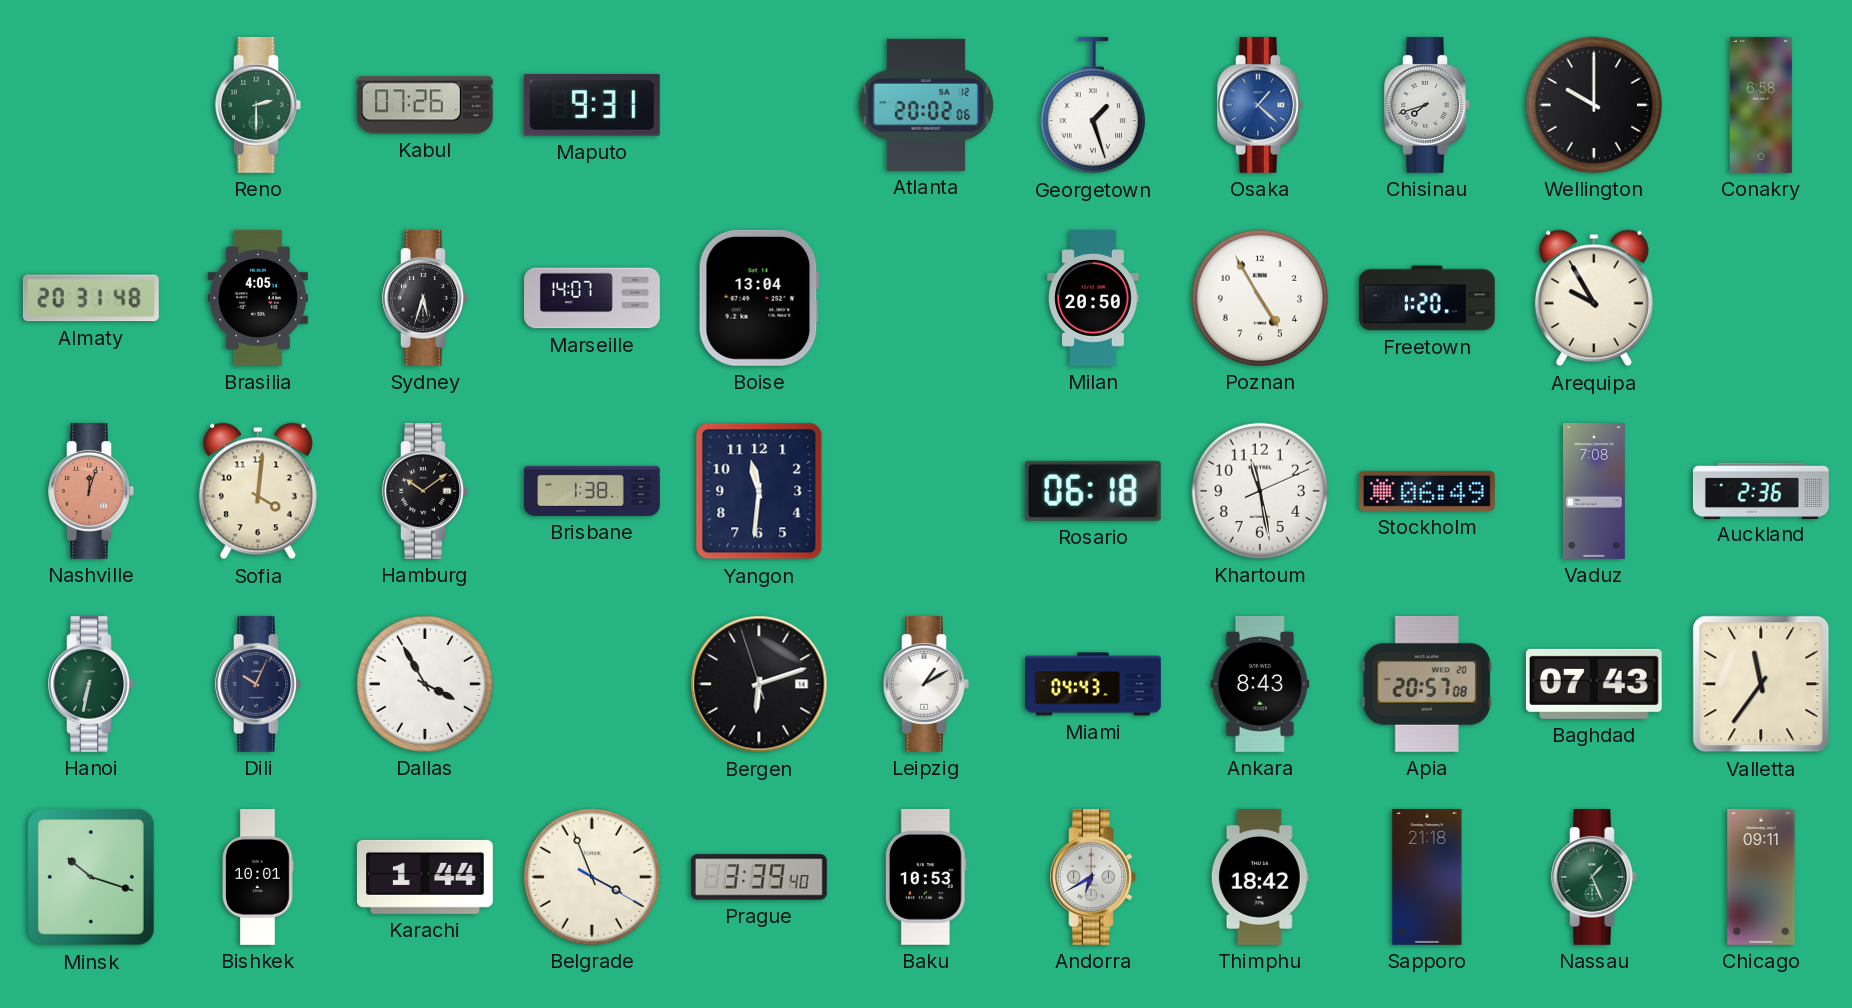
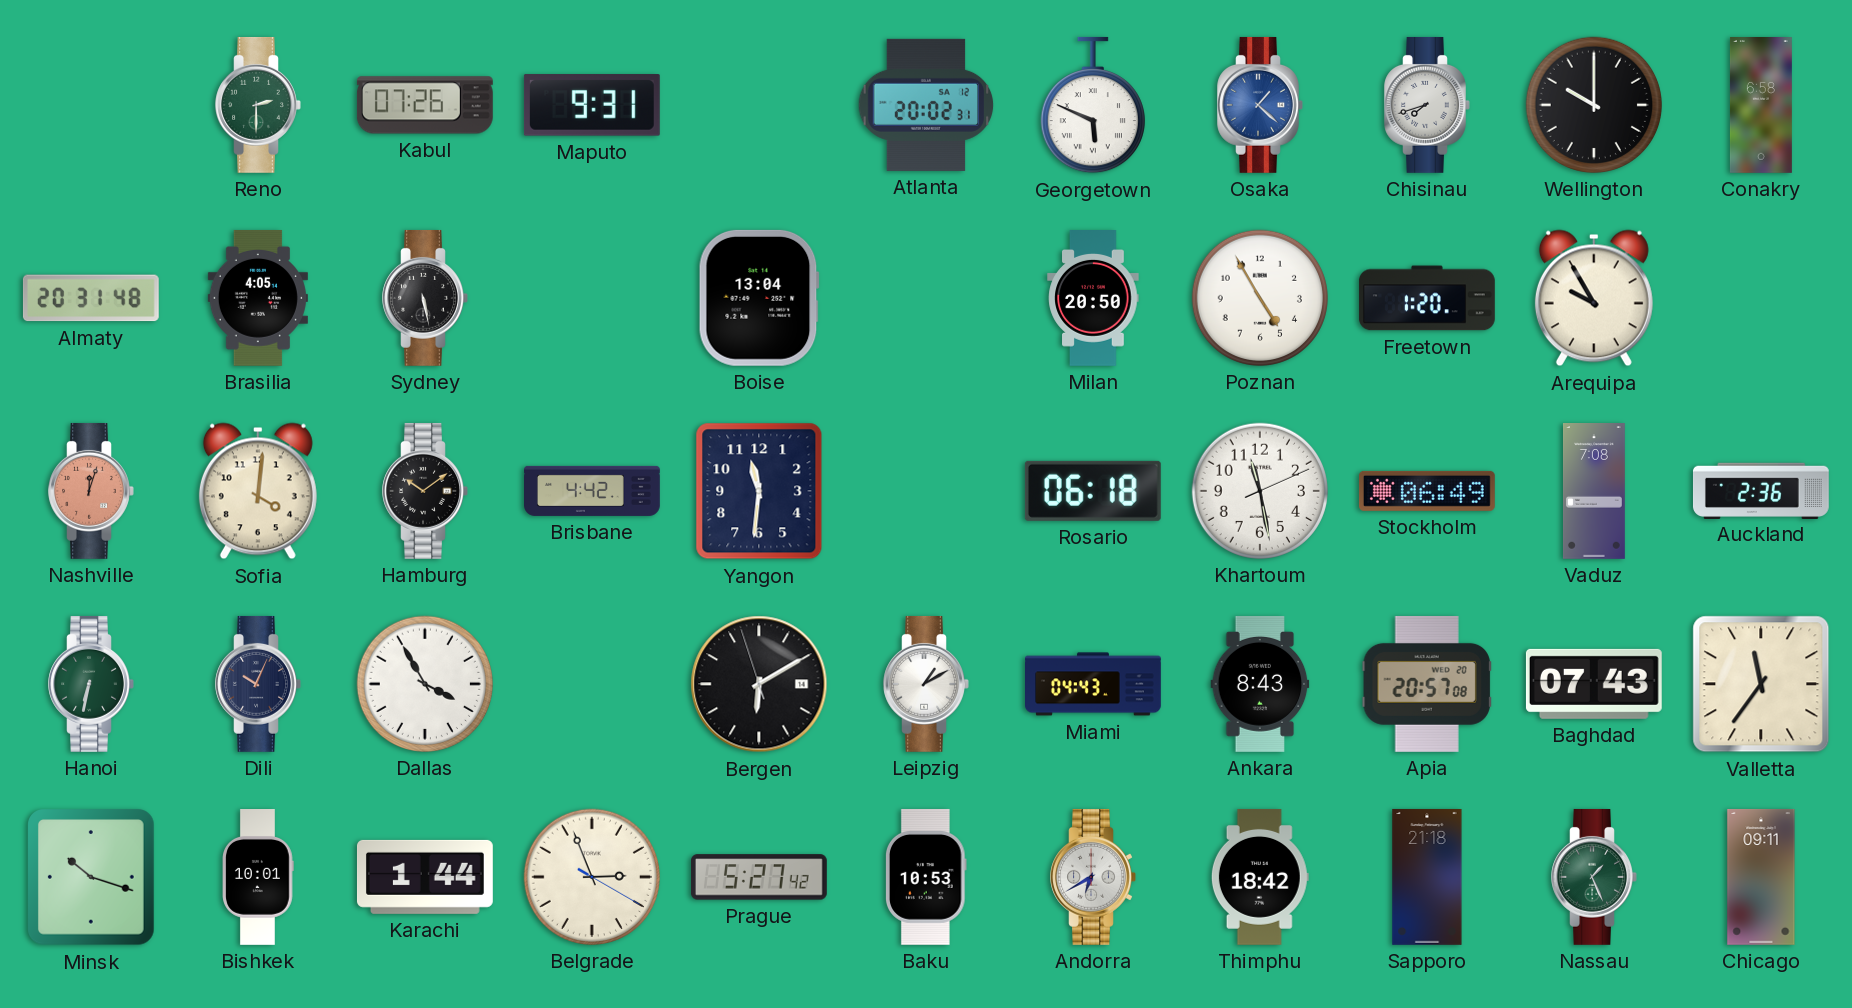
Atlanta: 20:02:06 -> 20:02:31
Georgetown: 1:27 -> 5:49
Sydney: 5:33 -> 5:28
Marseille: 14:07 -> none
Brisbane: 1:38 -> 4:42
Bergen: 6:11 -> 6:09
Belgrade: 3:56 -> 2:56
Prague: 3:39 -> 5:27
